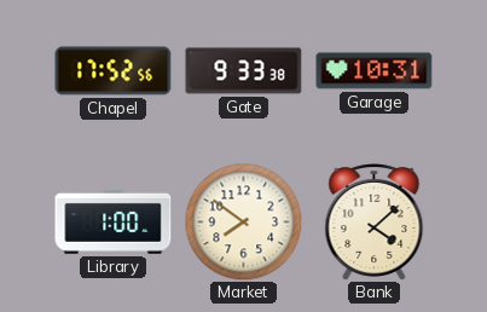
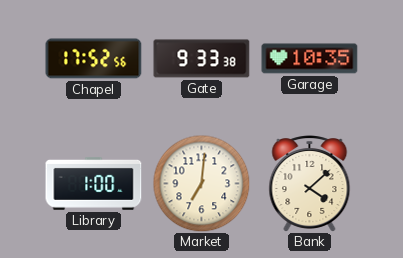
Garage: 10:31 -> 10:35
Market: 7:51 -> 7:01
